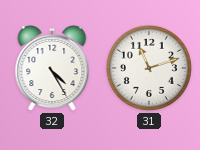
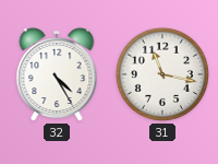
31: 11:12 -> 11:17
